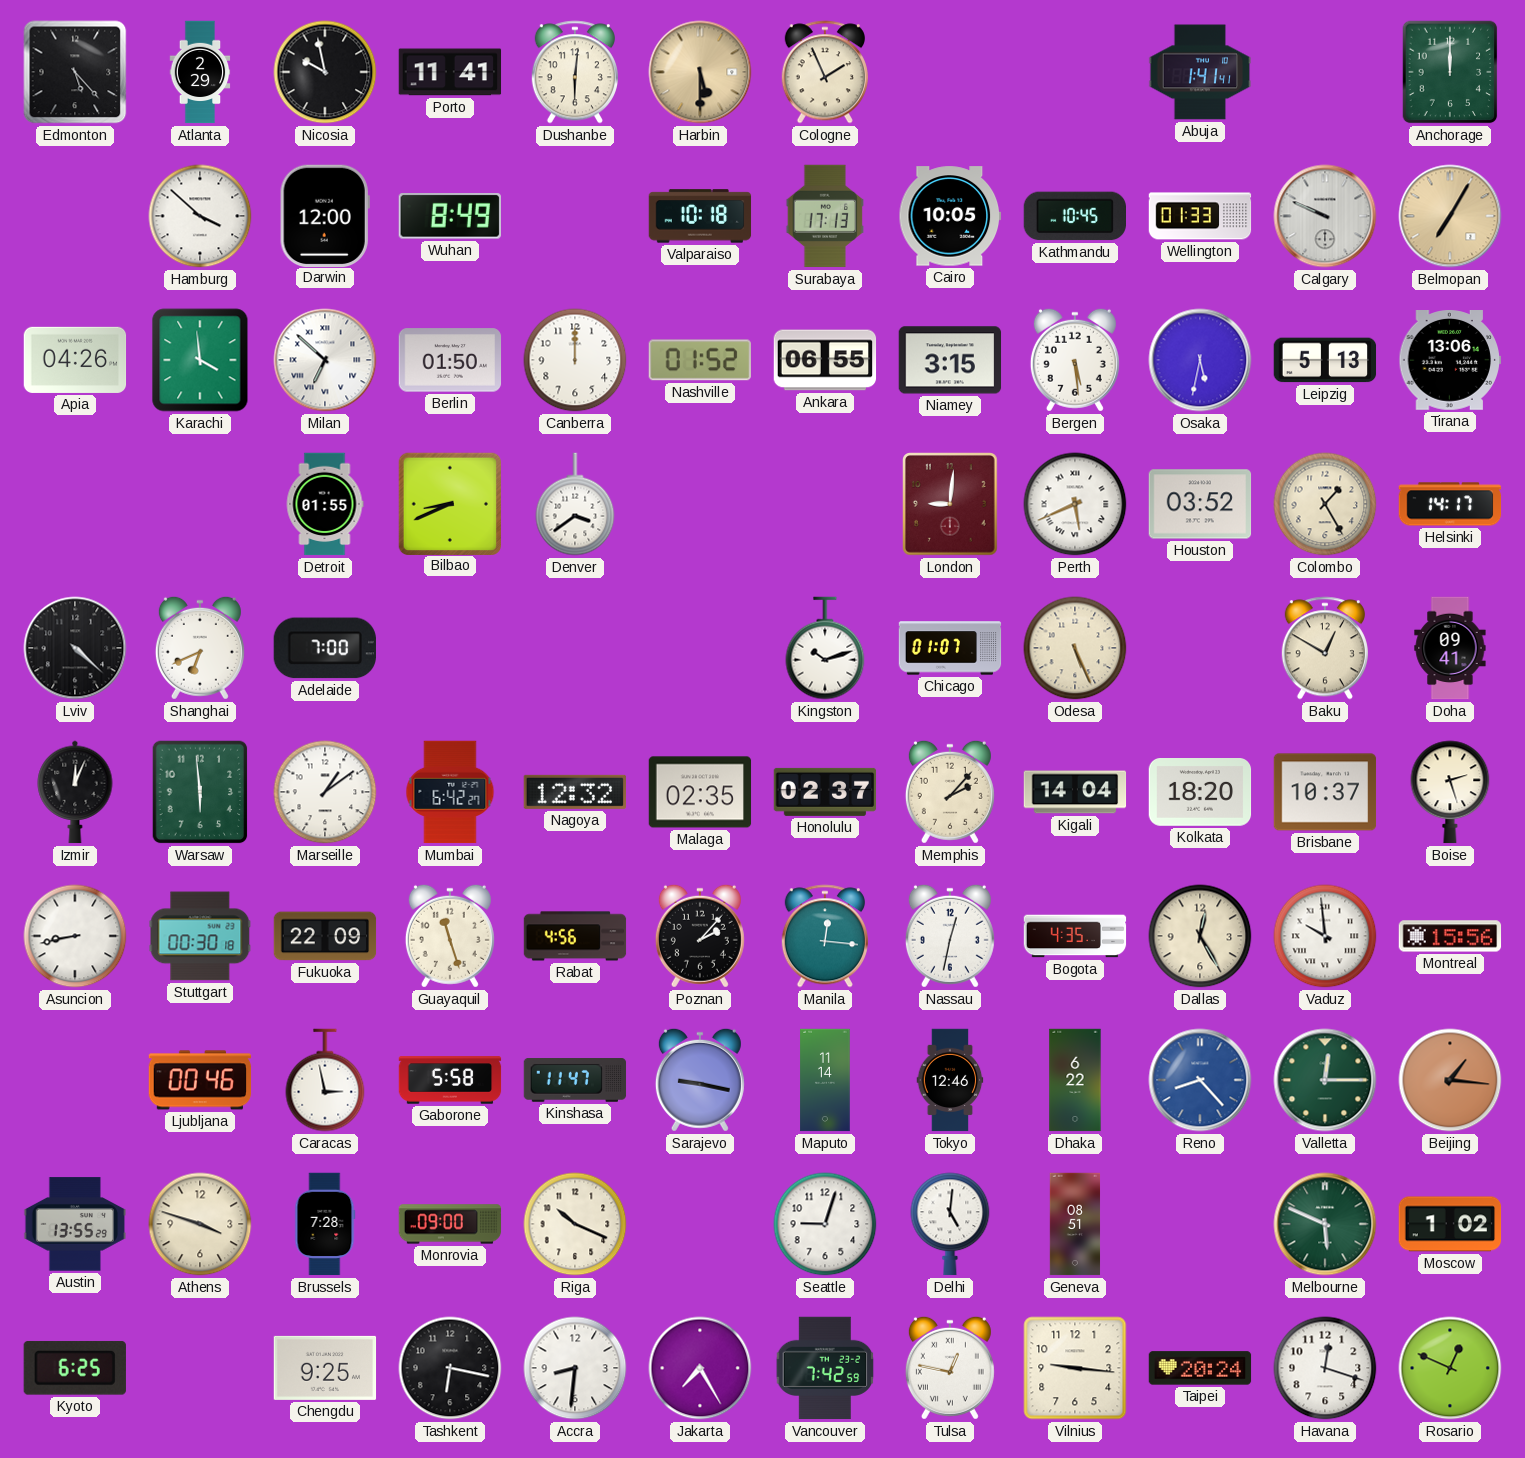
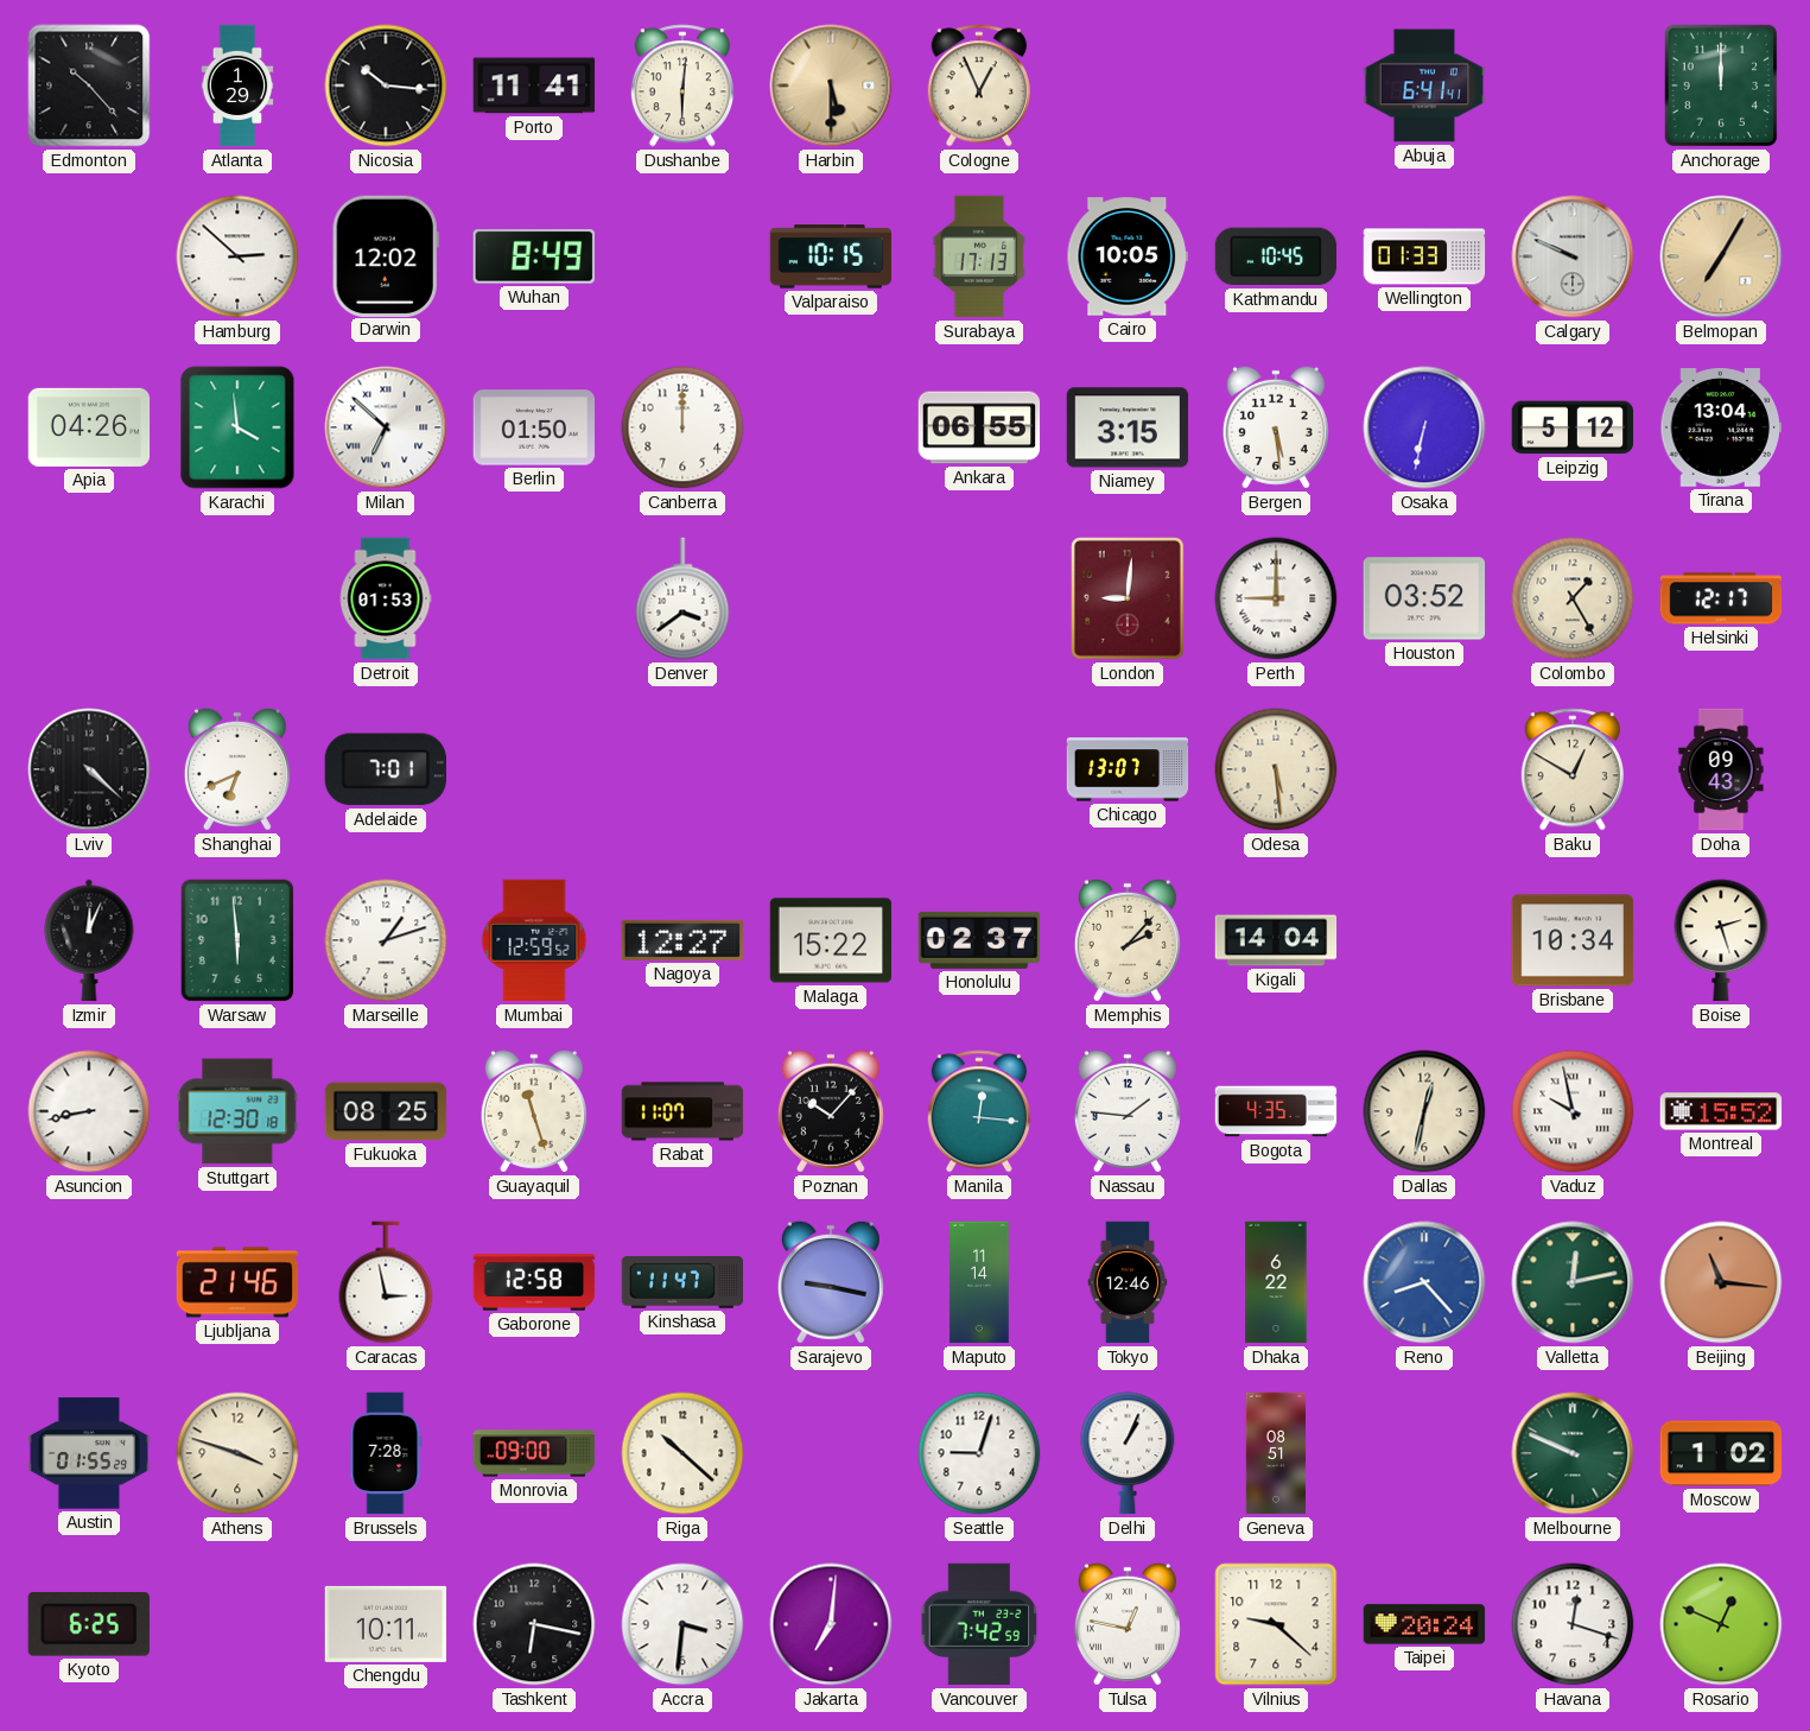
Edmonton: 5:23 -> 10:23
Atlanta: 2:29 -> 1:29
Nicosia: 9:58 -> 10:16
Cologne: 1:56 -> 12:56
Abuja: 1:41 -> 6:41
Hamburg: 3:52 -> 2:52
Darwin: 12:00 -> 12:02
Valparaiso: 10:18 -> 10:15
Nashville: 01:52 -> none
Osaka: 5:32 -> 6:32
Leipzig: 5:13 -> 5:12
Tirana: 13:06 -> 13:04
Detroit: 01:55 -> 01:53
Bilbao: 8:41 -> none
Perth: 5:41 -> 9:00
Helsinki: 14:17 -> 12:17
Adelaide: 7:00 -> 7:01
Kingston: 10:12 -> none
Chicago: 01:07 -> 13:07
Odesa: 5:26 -> 5:29
Doha: 09:41 -> 09:43
Marseille: 1:09 -> 1:12
Mumbai: 6:42 -> 12:59
Nagoya: 12:32 -> 12:27
Malaga: 02:35 -> 15:22
Kolkata: 18:20 -> none
Brisbane: 10:37 -> 10:34
Stuttgart: 00:30 -> 12:30
Fukuoka: 22:09 -> 08:25
Rabat: 4:56 -> 11:07
Poznan: 2:07 -> 10:07
Nassau: 12:32 -> 1:46
Dallas: 12:25 -> 12:32
Vaduz: 9:59 -> 9:58
Montreal: 15:56 -> 15:52
Ljubljana: 00:46 -> 21:46
Gaborone: 5:58 -> 12:58
Valletta: 12:15 -> 12:13
Beijing: 1:16 -> 11:16
Austin: 13:55 -> 01:55
Riga: 10:19 -> 10:22
Delhi: 5:01 -> 1:04
Melbourne: 5:49 -> 9:49
Chengdu: 9:25 -> 10:11
Accra: 8:31 -> 3:31
Jakarta: 7:25 -> 7:01
Vilnius: 9:16 -> 9:22
